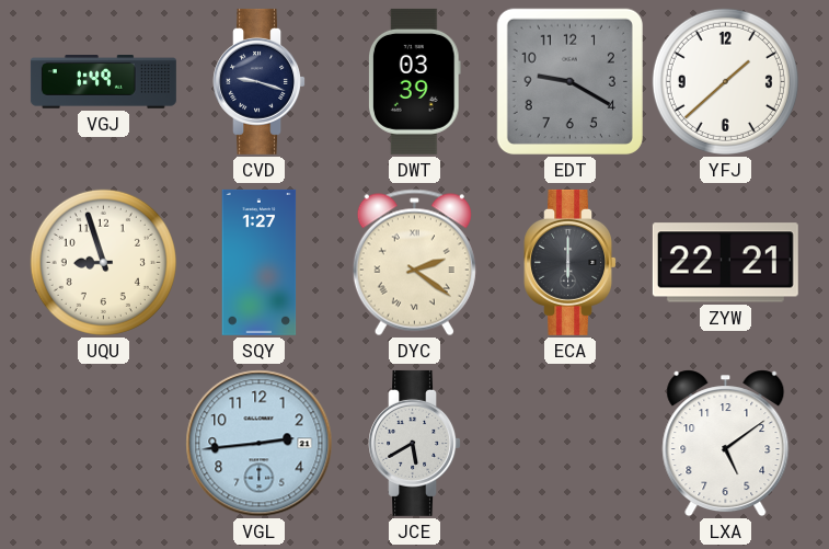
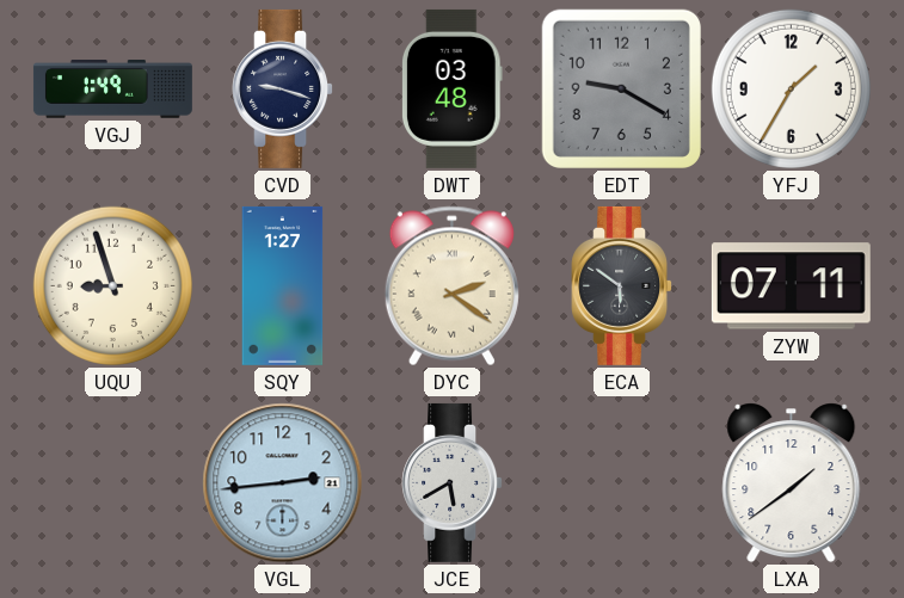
DWT: 03:39 -> 03:48
YFJ: 1:38 -> 1:35
ECA: 6:00 -> 5:51
ZYW: 22:21 -> 07:11
LXA: 5:09 -> 1:39
